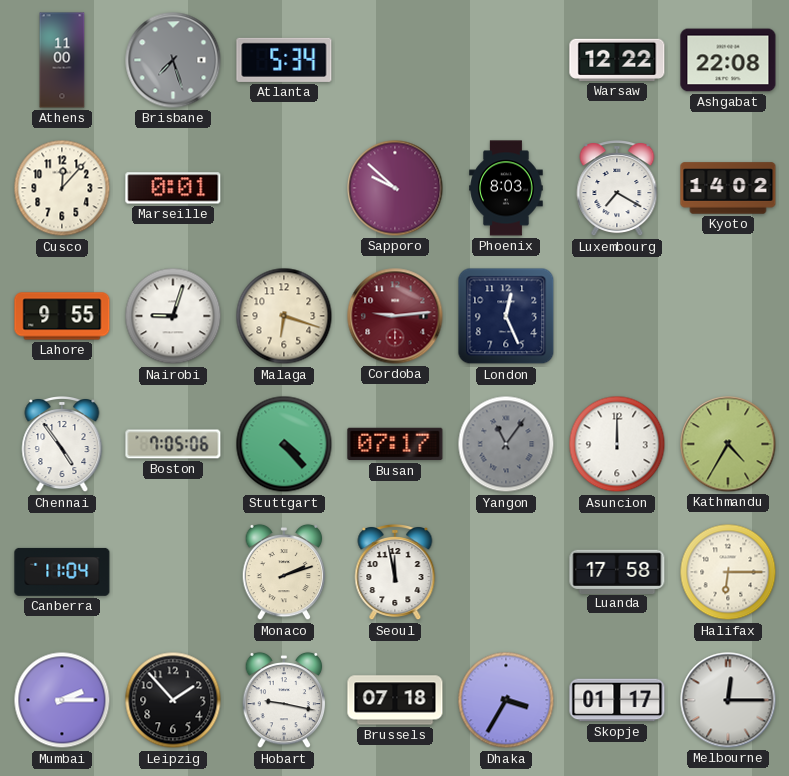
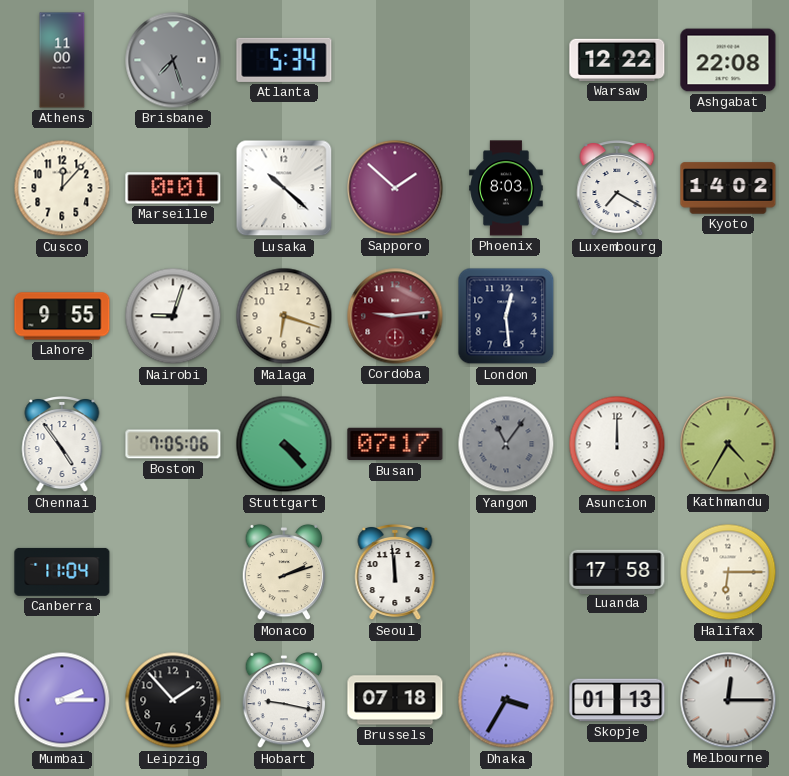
Lusaka: none -> 10:22
Sapporo: 9:52 -> 1:52
London: 12:26 -> 12:29
Seoul: 11:58 -> 11:59
Skopje: 01:17 -> 01:13
